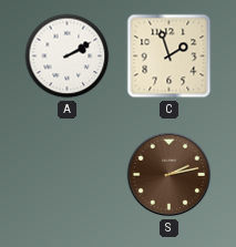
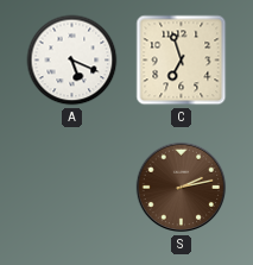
A: 2:10 -> 5:19
C: 1:57 -> 6:57
